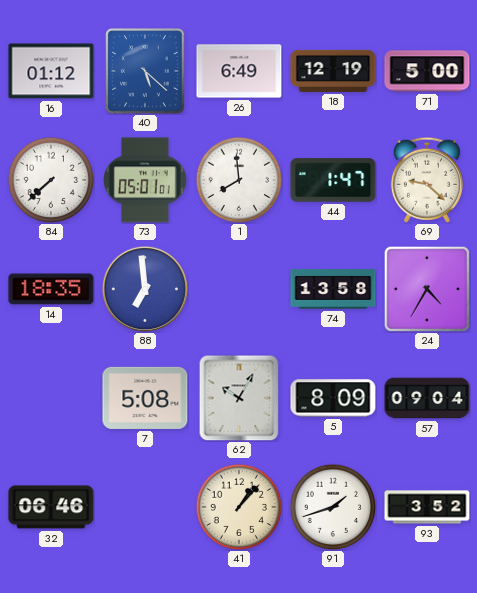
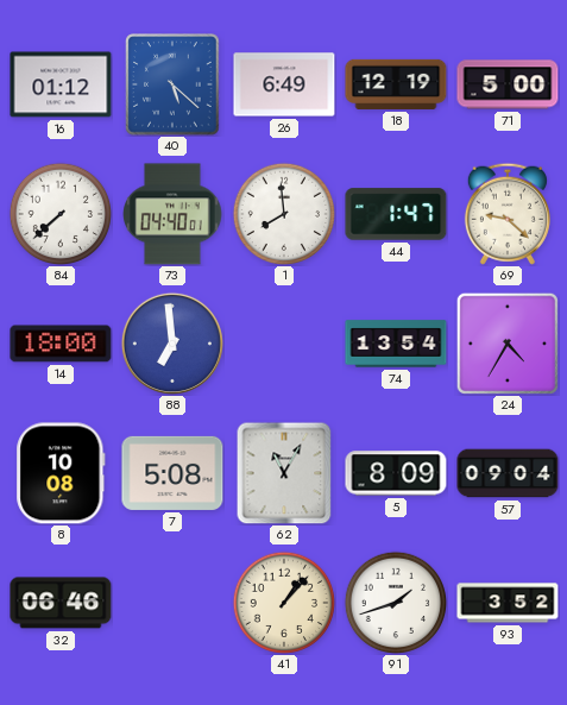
73: 05:01 -> 04:40
14: 18:35 -> 18:00
74: 13:58 -> 13:54
8: none -> 10:08
62: 10:05 -> 11:05
